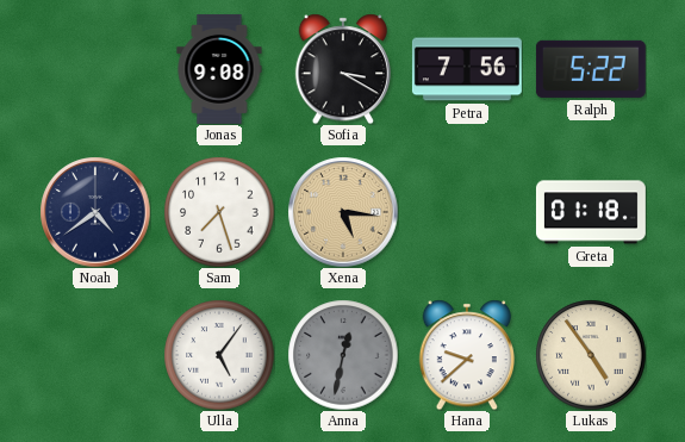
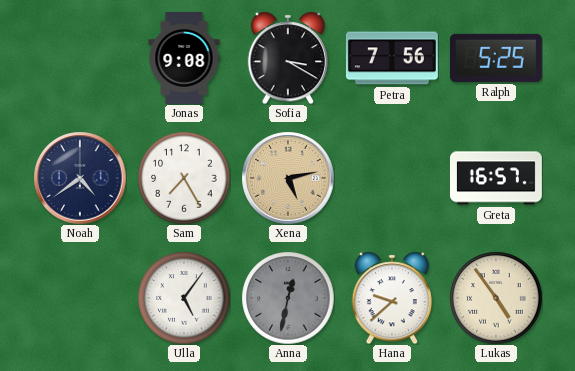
Ralph: 5:22 -> 5:25
Sam: 7:27 -> 7:25
Xena: 5:16 -> 5:13
Greta: 01:18 -> 16:57
